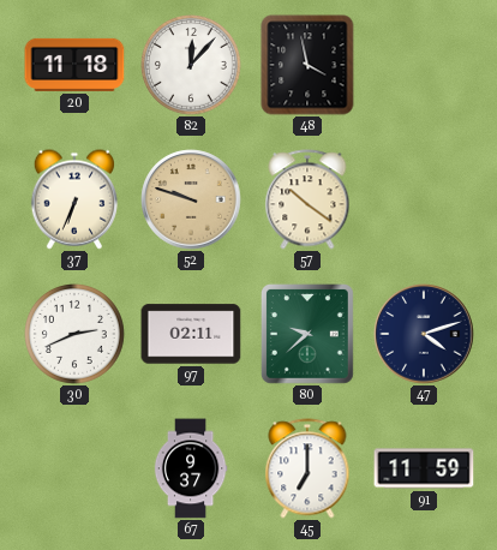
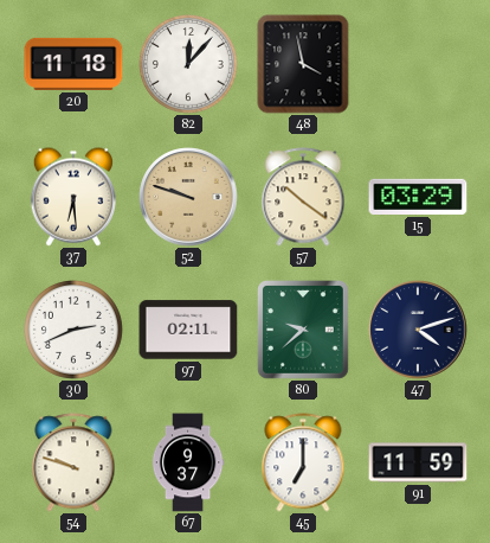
37: 6:34 -> 6:29
15: none -> 03:29
54: none -> 9:48
